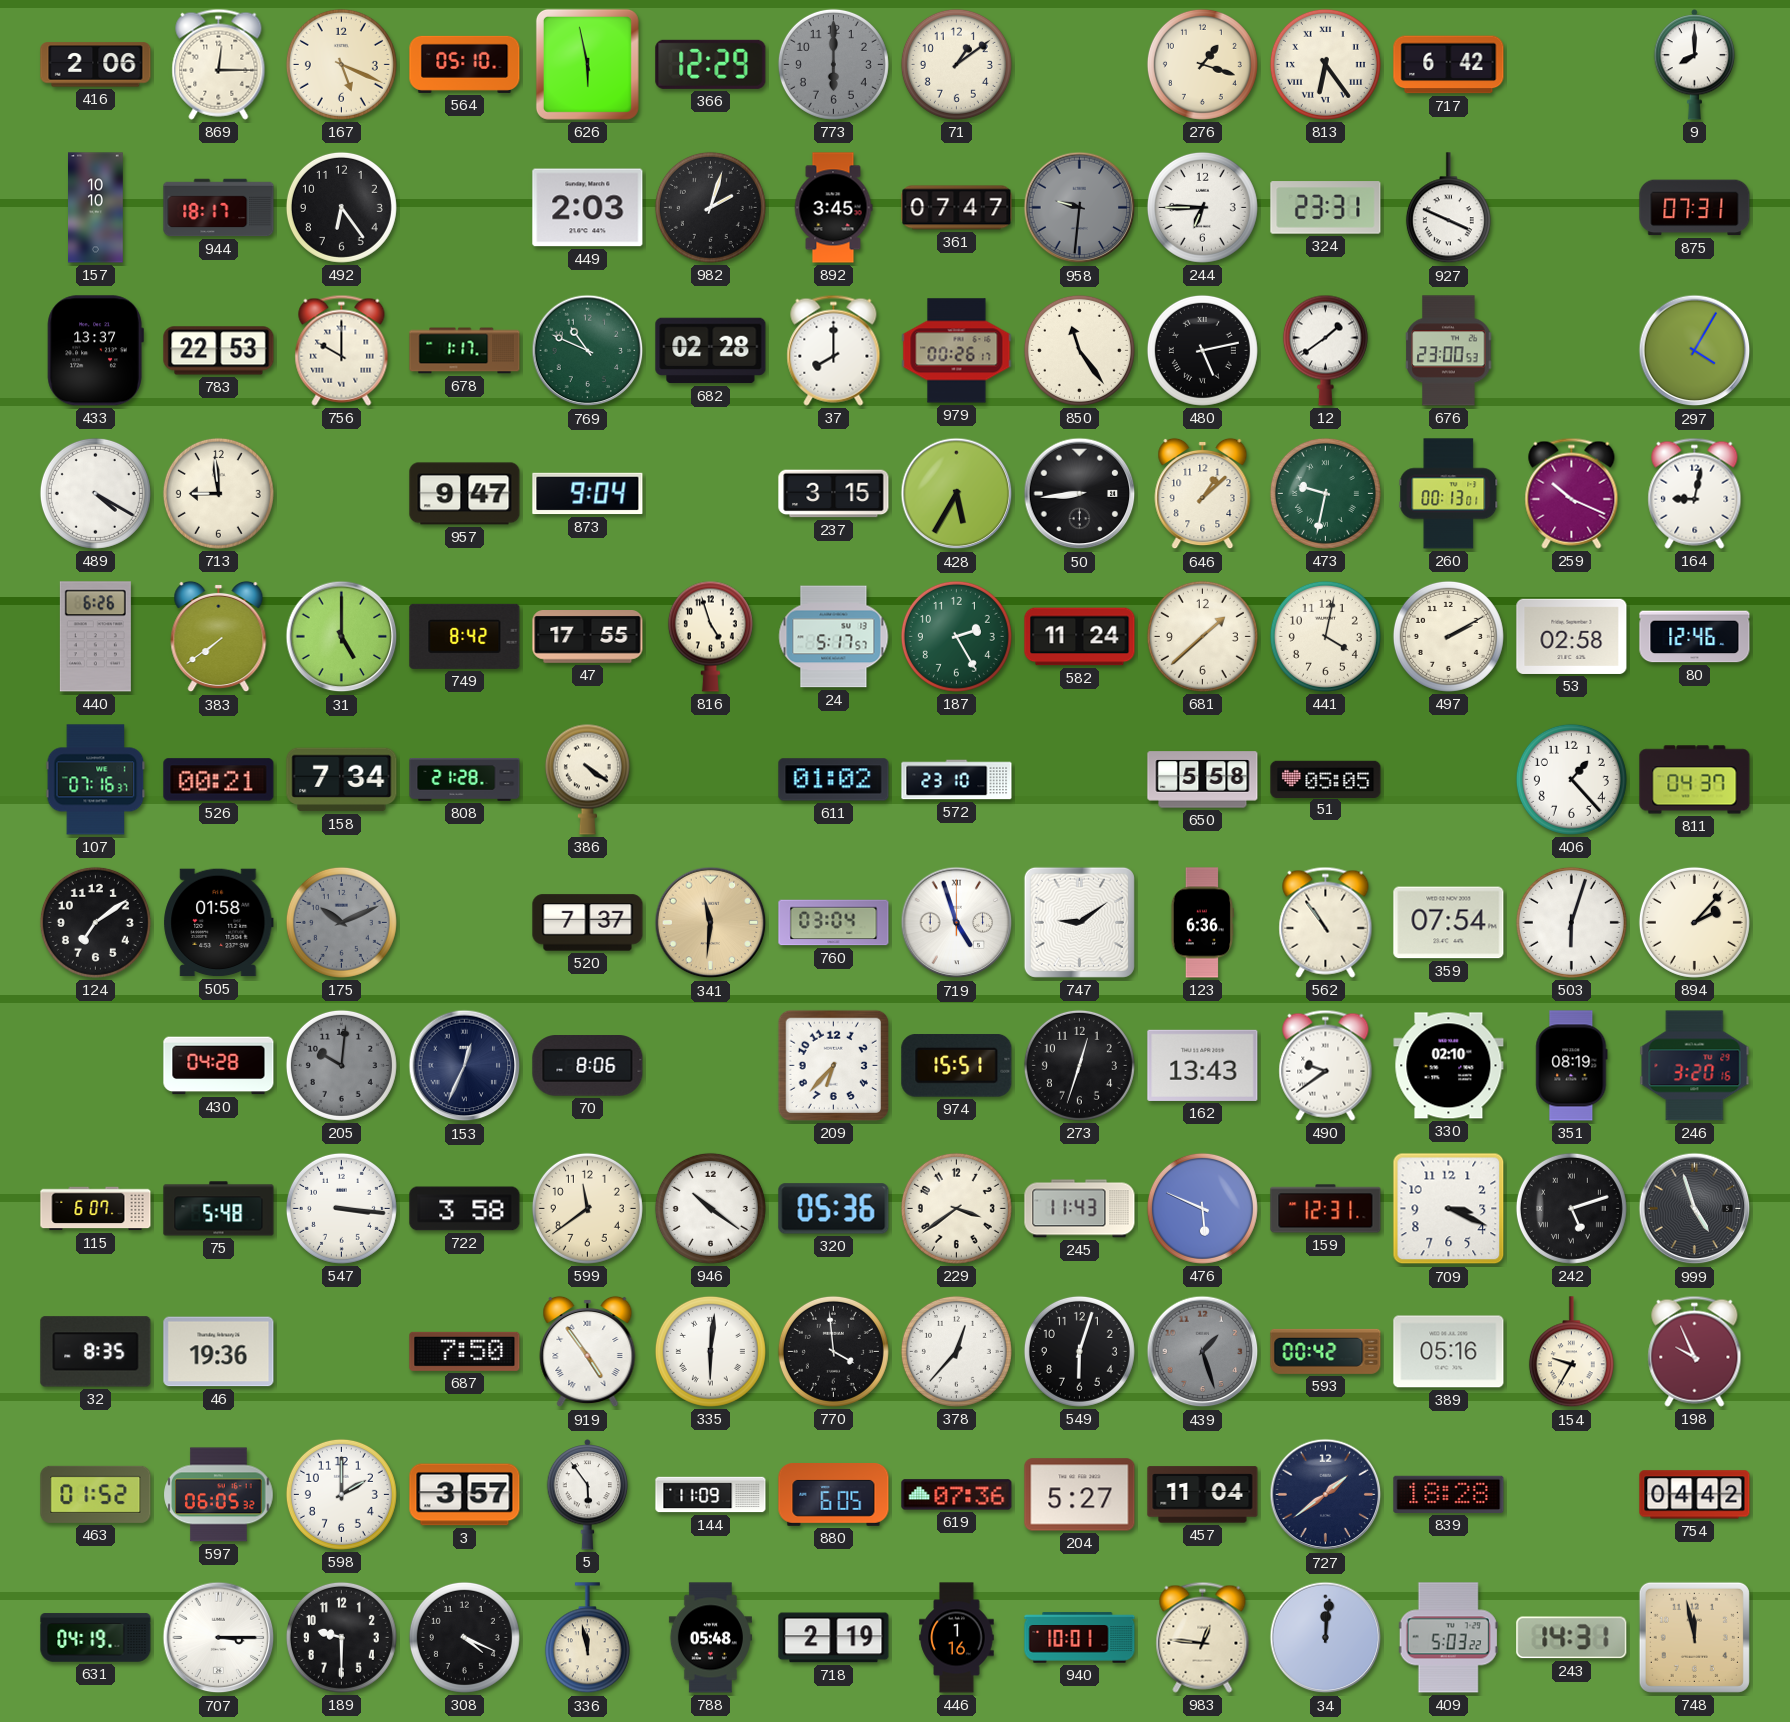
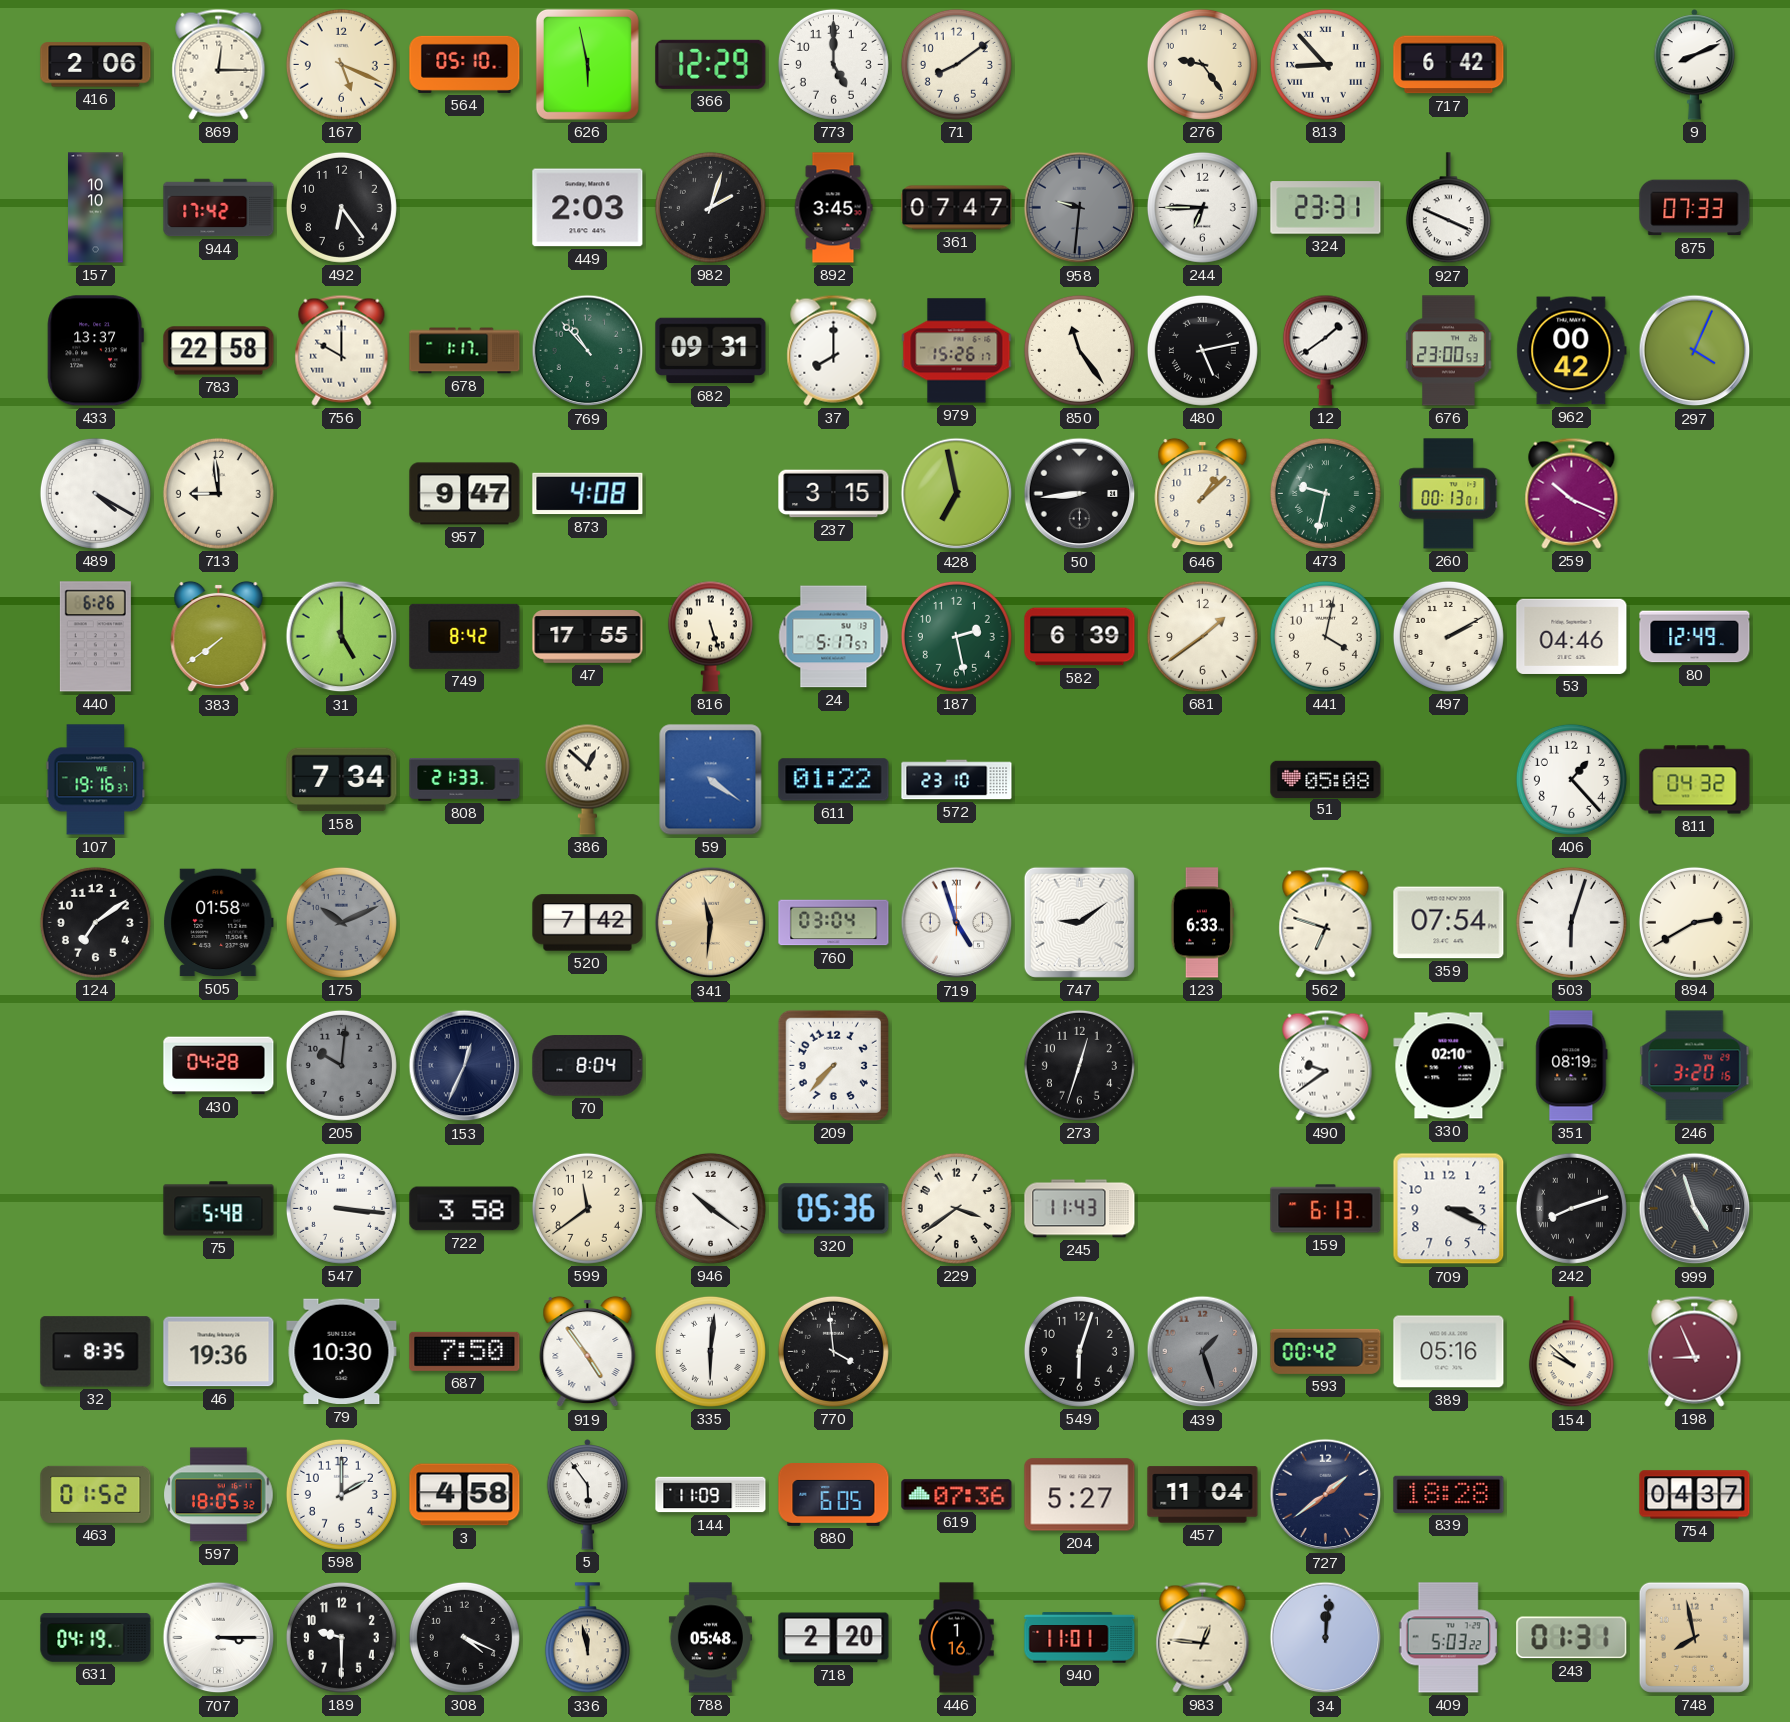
773: 6:00 -> 5:00
773 dial: grey -> white
71: 1:09 -> 8:09
276: 1:18 -> 9:24
813: 6:24 -> 8:53
9: 8:00 -> 8:11
944: 18:17 -> 17:42
875: 07:31 -> 07:33
783: 22:53 -> 22:58
769: 10:49 -> 10:53
682: 02:28 -> 09:31
979: 00:26 -> 15:26
962: none -> 00:42
297: 4:05 -> 4:04
873: 9:04 -> 4:08
428: 5:35 -> 6:58
164: 9:02 -> none
816: 4:57 -> 5:27
187: 2:25 -> 2:28
582: 11:24 -> 6:39
681: 1:38 -> 1:39
53: 02:58 -> 04:46
80: 12:46 -> 12:49
107: 07:16 -> 19:16
526: 00:21 -> none
808: 21:28 -> 21:33
386: 4:21 -> 12:52
59: none -> 4:21
611: 01:02 -> 01:22
650: 5:58 -> none
51: 05:05 -> 05:08
811: 04:37 -> 04:32
520: 7:37 -> 7:42
123: 6:36 -> 6:33
562: 10:54 -> 6:48
894: 2:07 -> 2:40
70: 8:06 -> 8:04
209: 6:37 -> 7:37
974: 15:51 -> none
162: 13:43 -> none
115: 6:07 -> none
476: 5:49 -> none
159: 12:31 -> 6:13
242: 5:12 -> 8:12
79: none -> 10:30
378: 12:37 -> none
154: 9:35 -> 9:52
198: 9:56 -> 8:56
597: 06:05 -> 18:05
3: 3:57 -> 4:58
754: 04:42 -> 04:37
718: 2:19 -> 2:20
940: 10:01 -> 11:01
243: 14:31 -> 01:31
748: 11:58 -> 7:58
